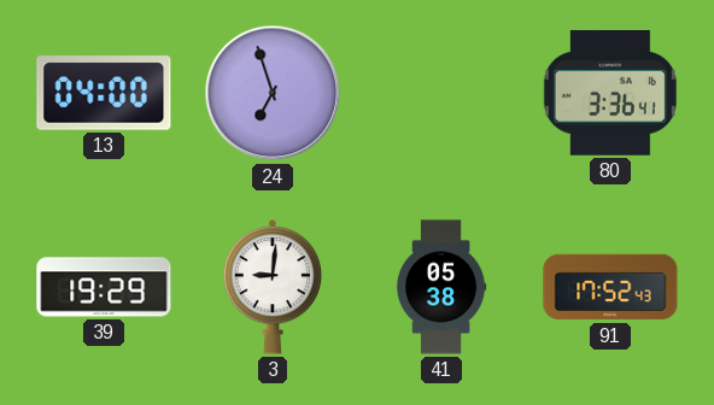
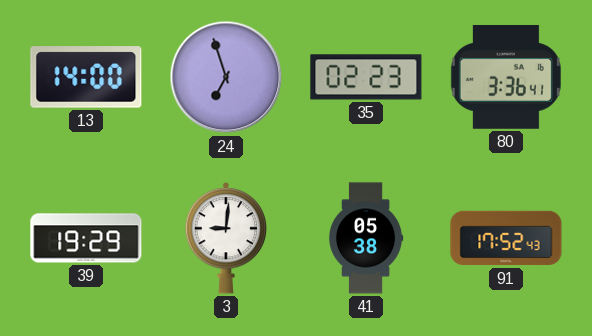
13: 04:00 -> 14:00
35: none -> 02:23
